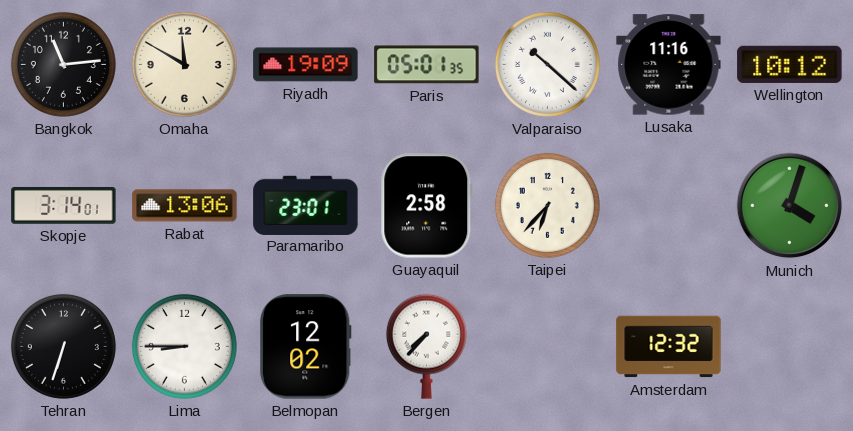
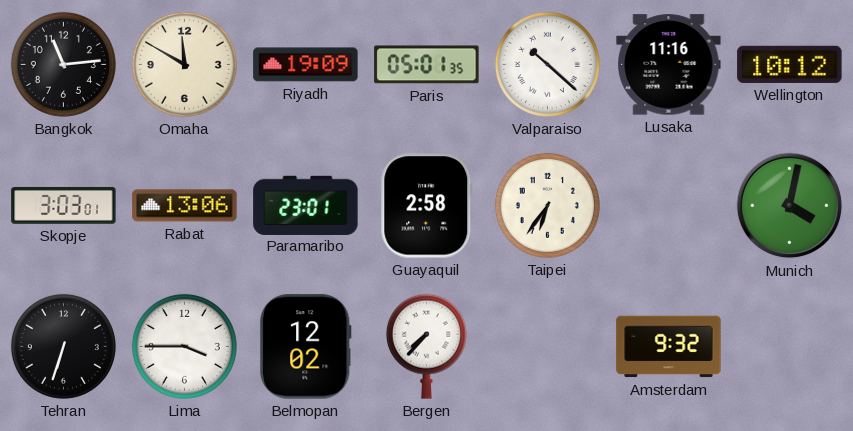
Skopje: 3:14 -> 3:03
Taipei: 6:37 -> 6:36
Munich: 4:03 -> 4:02
Lima: 8:45 -> 3:45
Amsterdam: 12:32 -> 9:32
